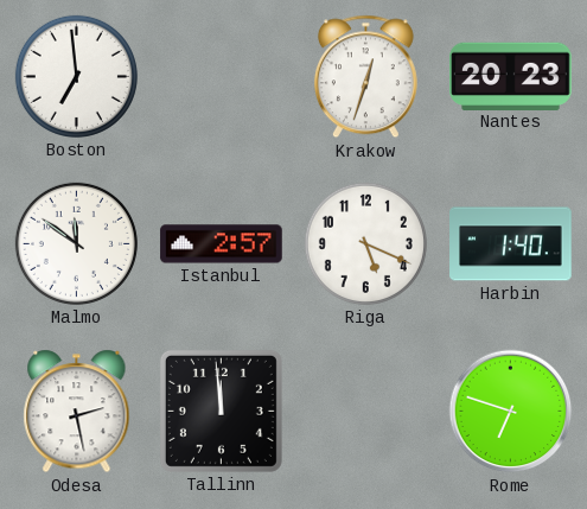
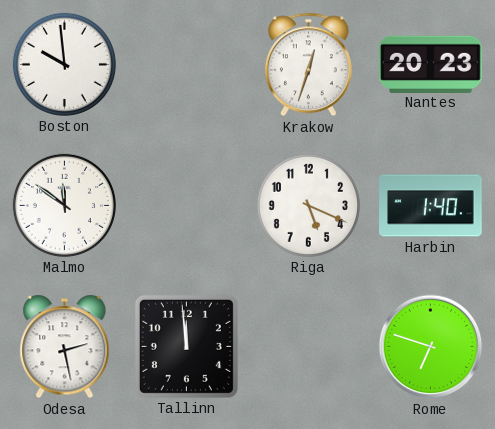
Boston: 6:59 -> 9:59
Istanbul: 2:57 -> none
